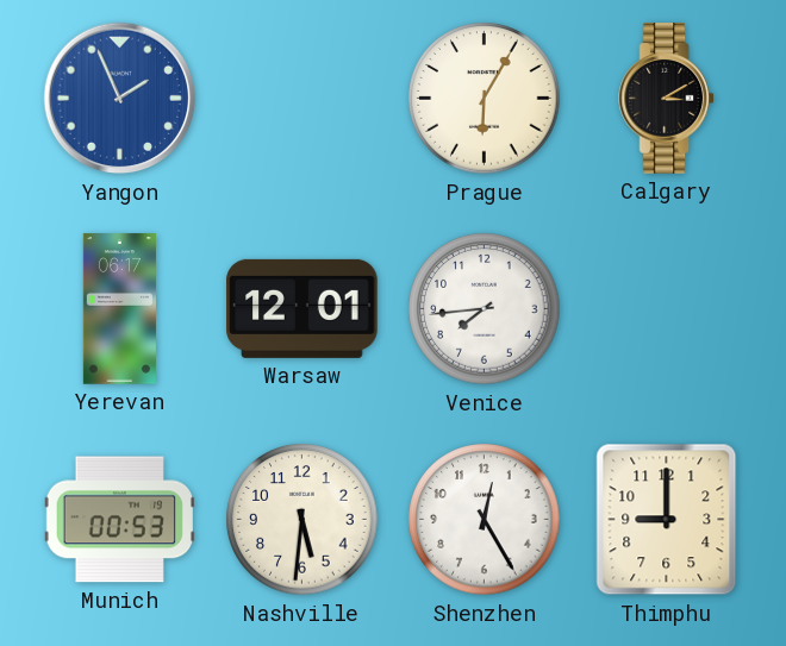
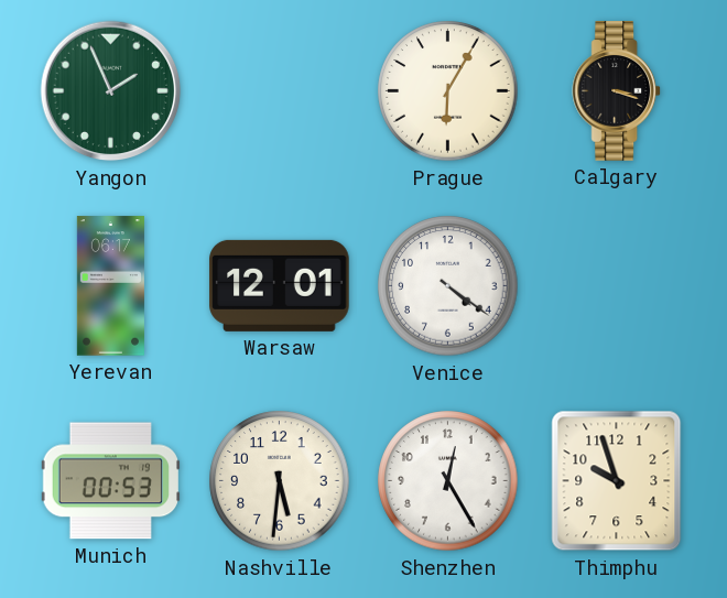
Yangon dial: blue -> green
Calgary: 3:10 -> 3:18
Venice: 7:44 -> 4:21
Thimphu: 9:00 -> 9:57
